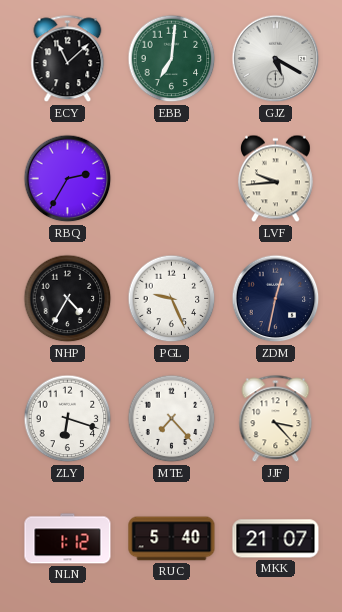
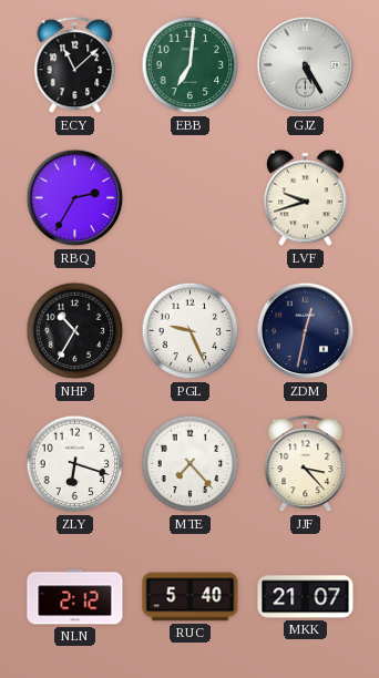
GJZ: 5:20 -> 5:25
LVF: 9:44 -> 9:42
NHP: 4:35 -> 10:35
NLN: 1:12 -> 2:12
